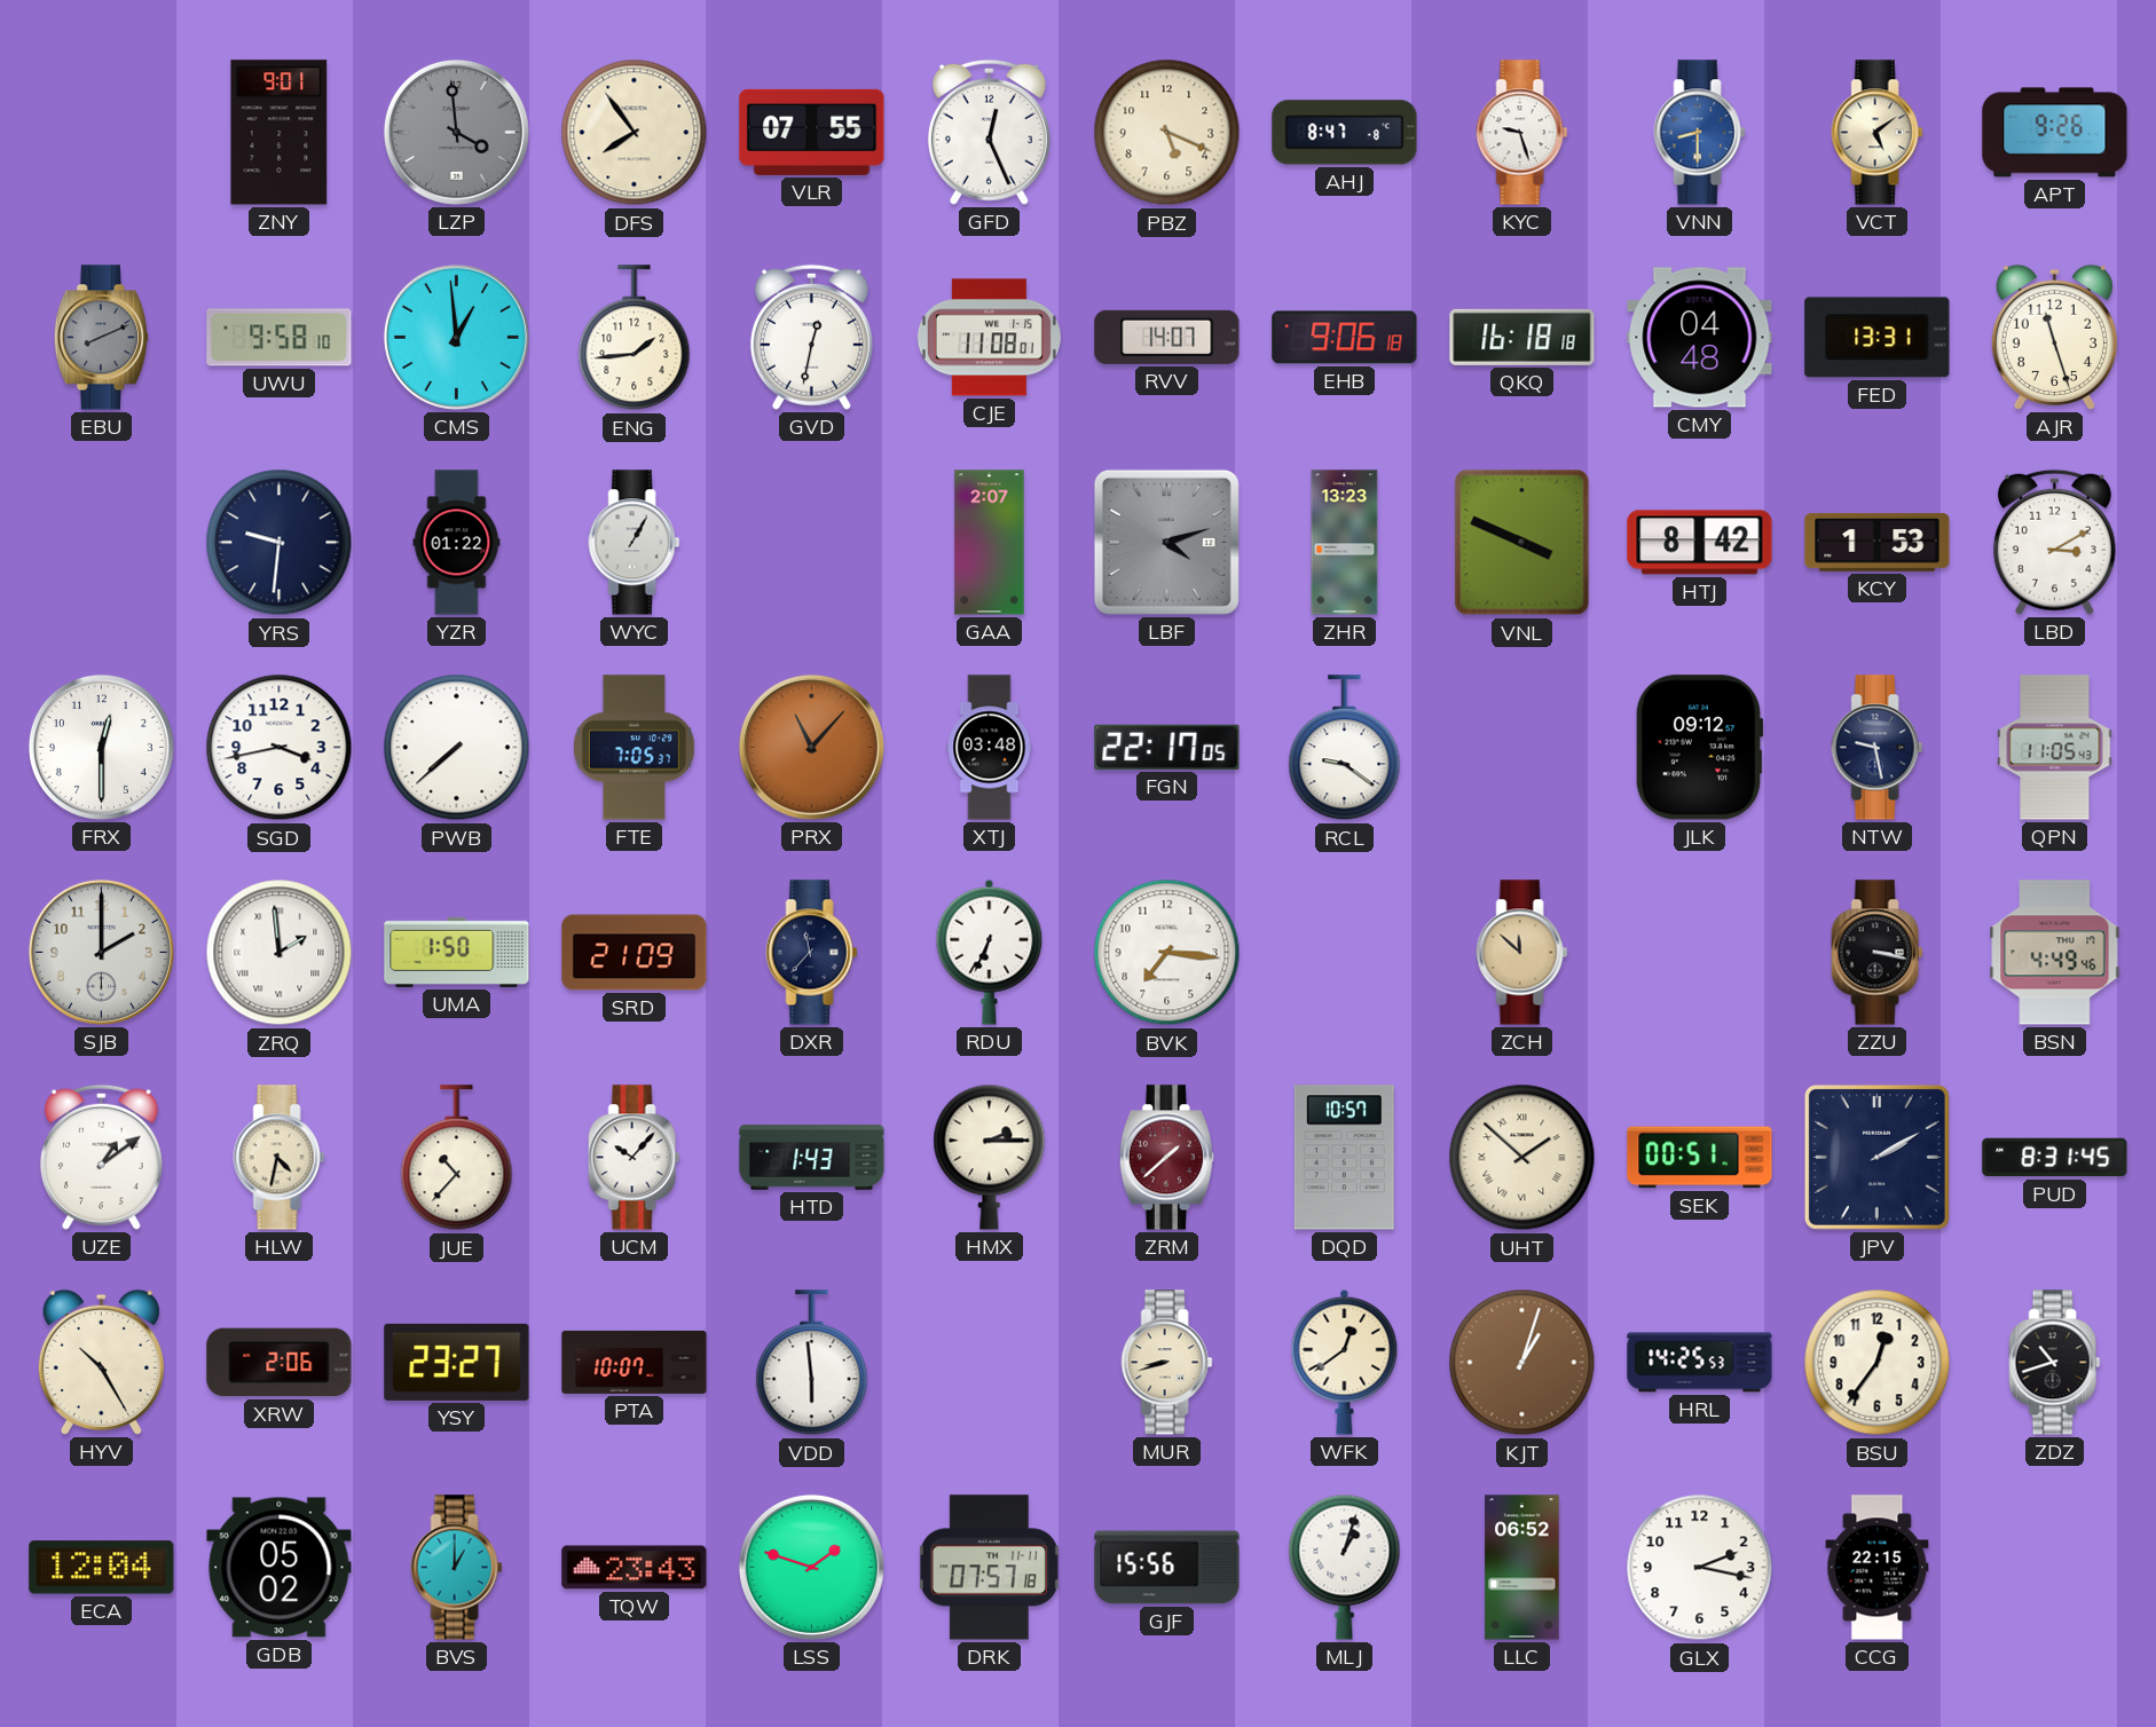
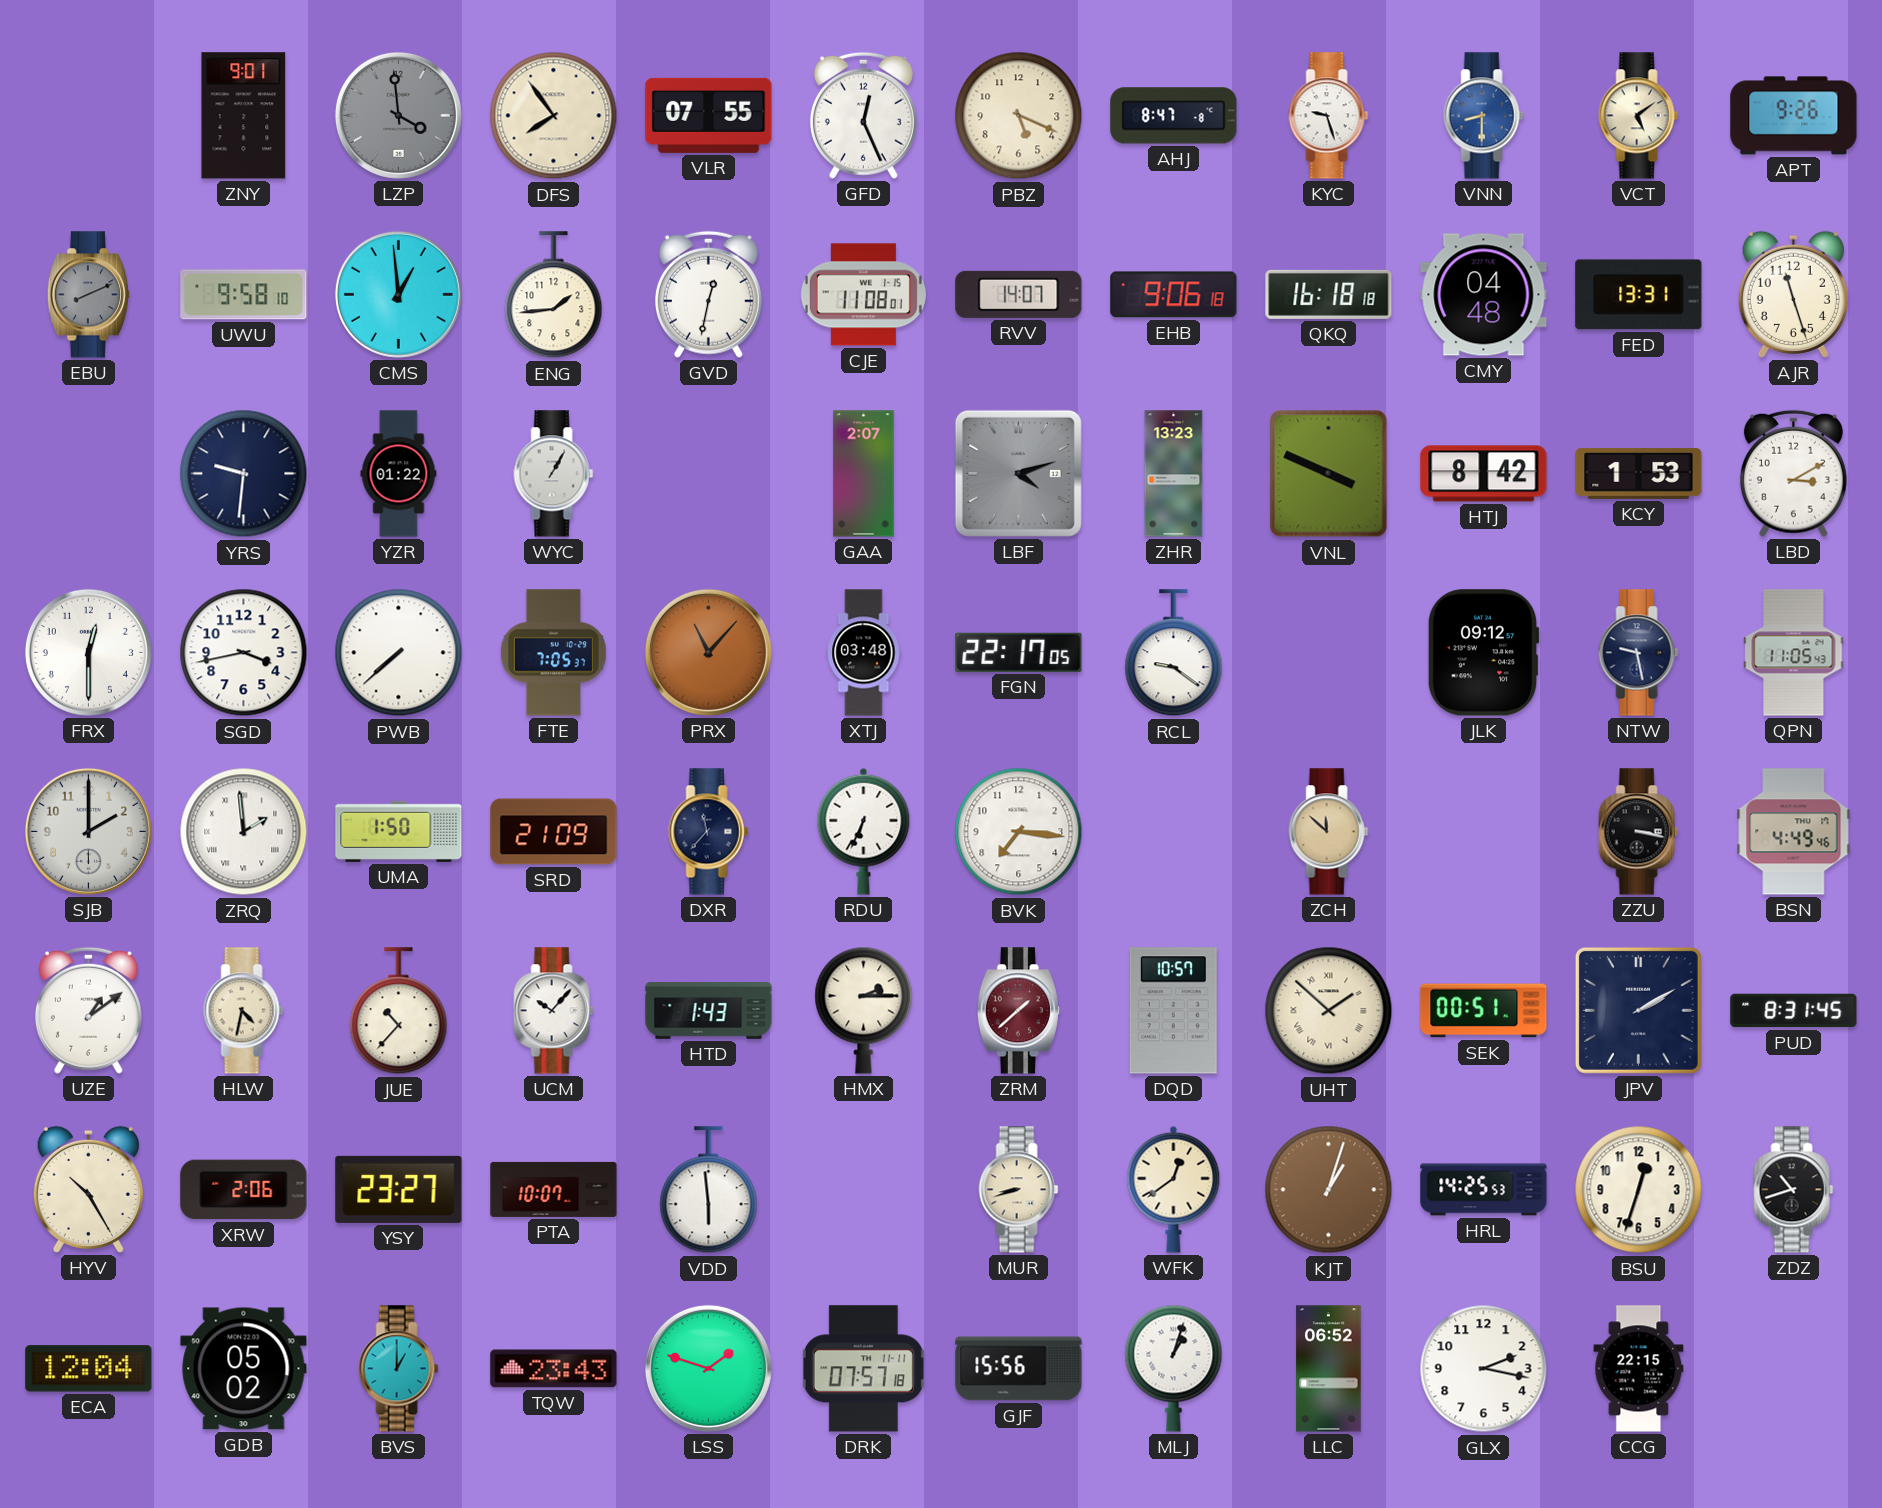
BSU: 12:36 -> 12:33
